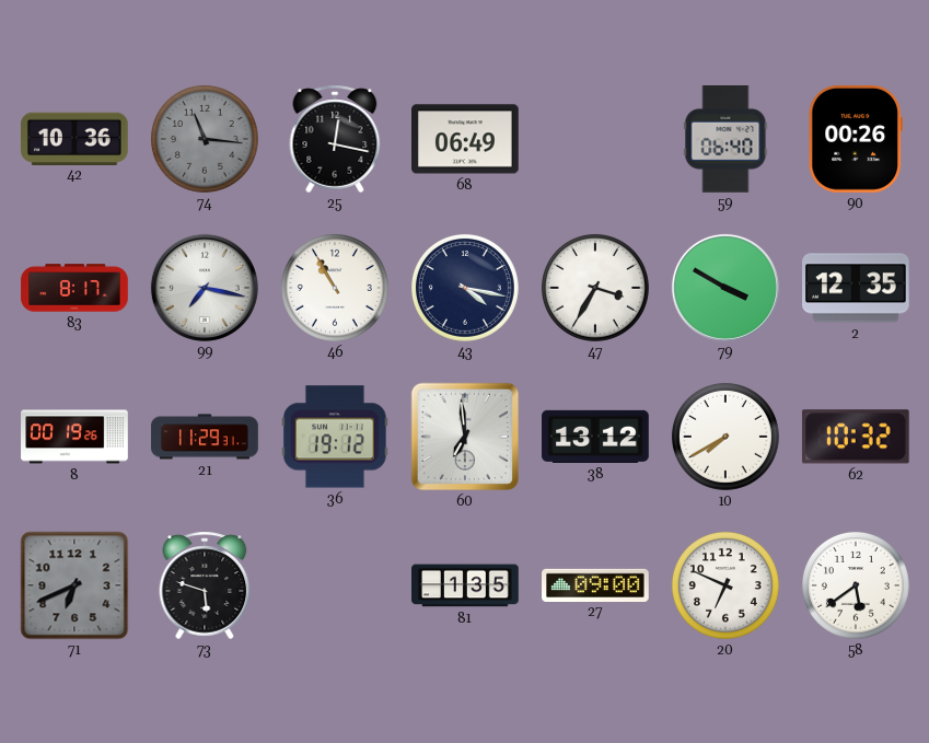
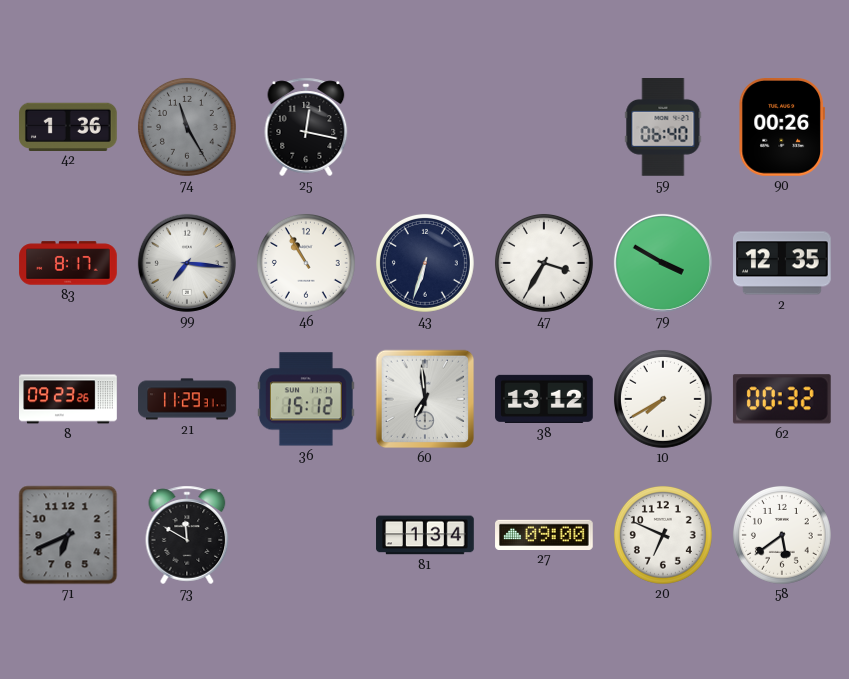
42: 10:36 -> 1:36
74: 11:16 -> 11:25
68: 06:49 -> none
99: 7:17 -> 7:16
43: 4:17 -> 6:33
8: 00:19 -> 09:23
36: 19:12 -> 15:12
62: 10:32 -> 00:32
73: 5:48 -> 11:50
81: 1:35 -> 1:34
